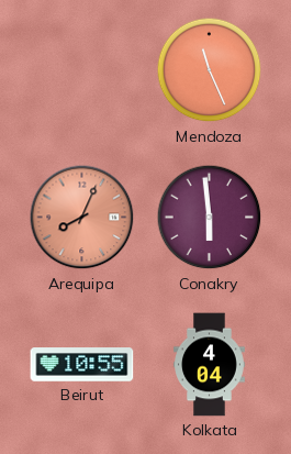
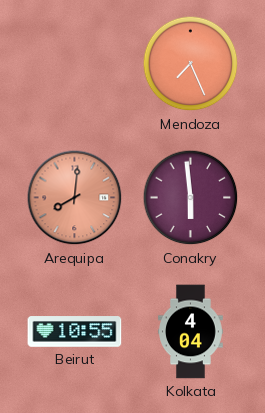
Mendoza: 11:26 -> 7:26
Arequipa: 8:04 -> 8:01
